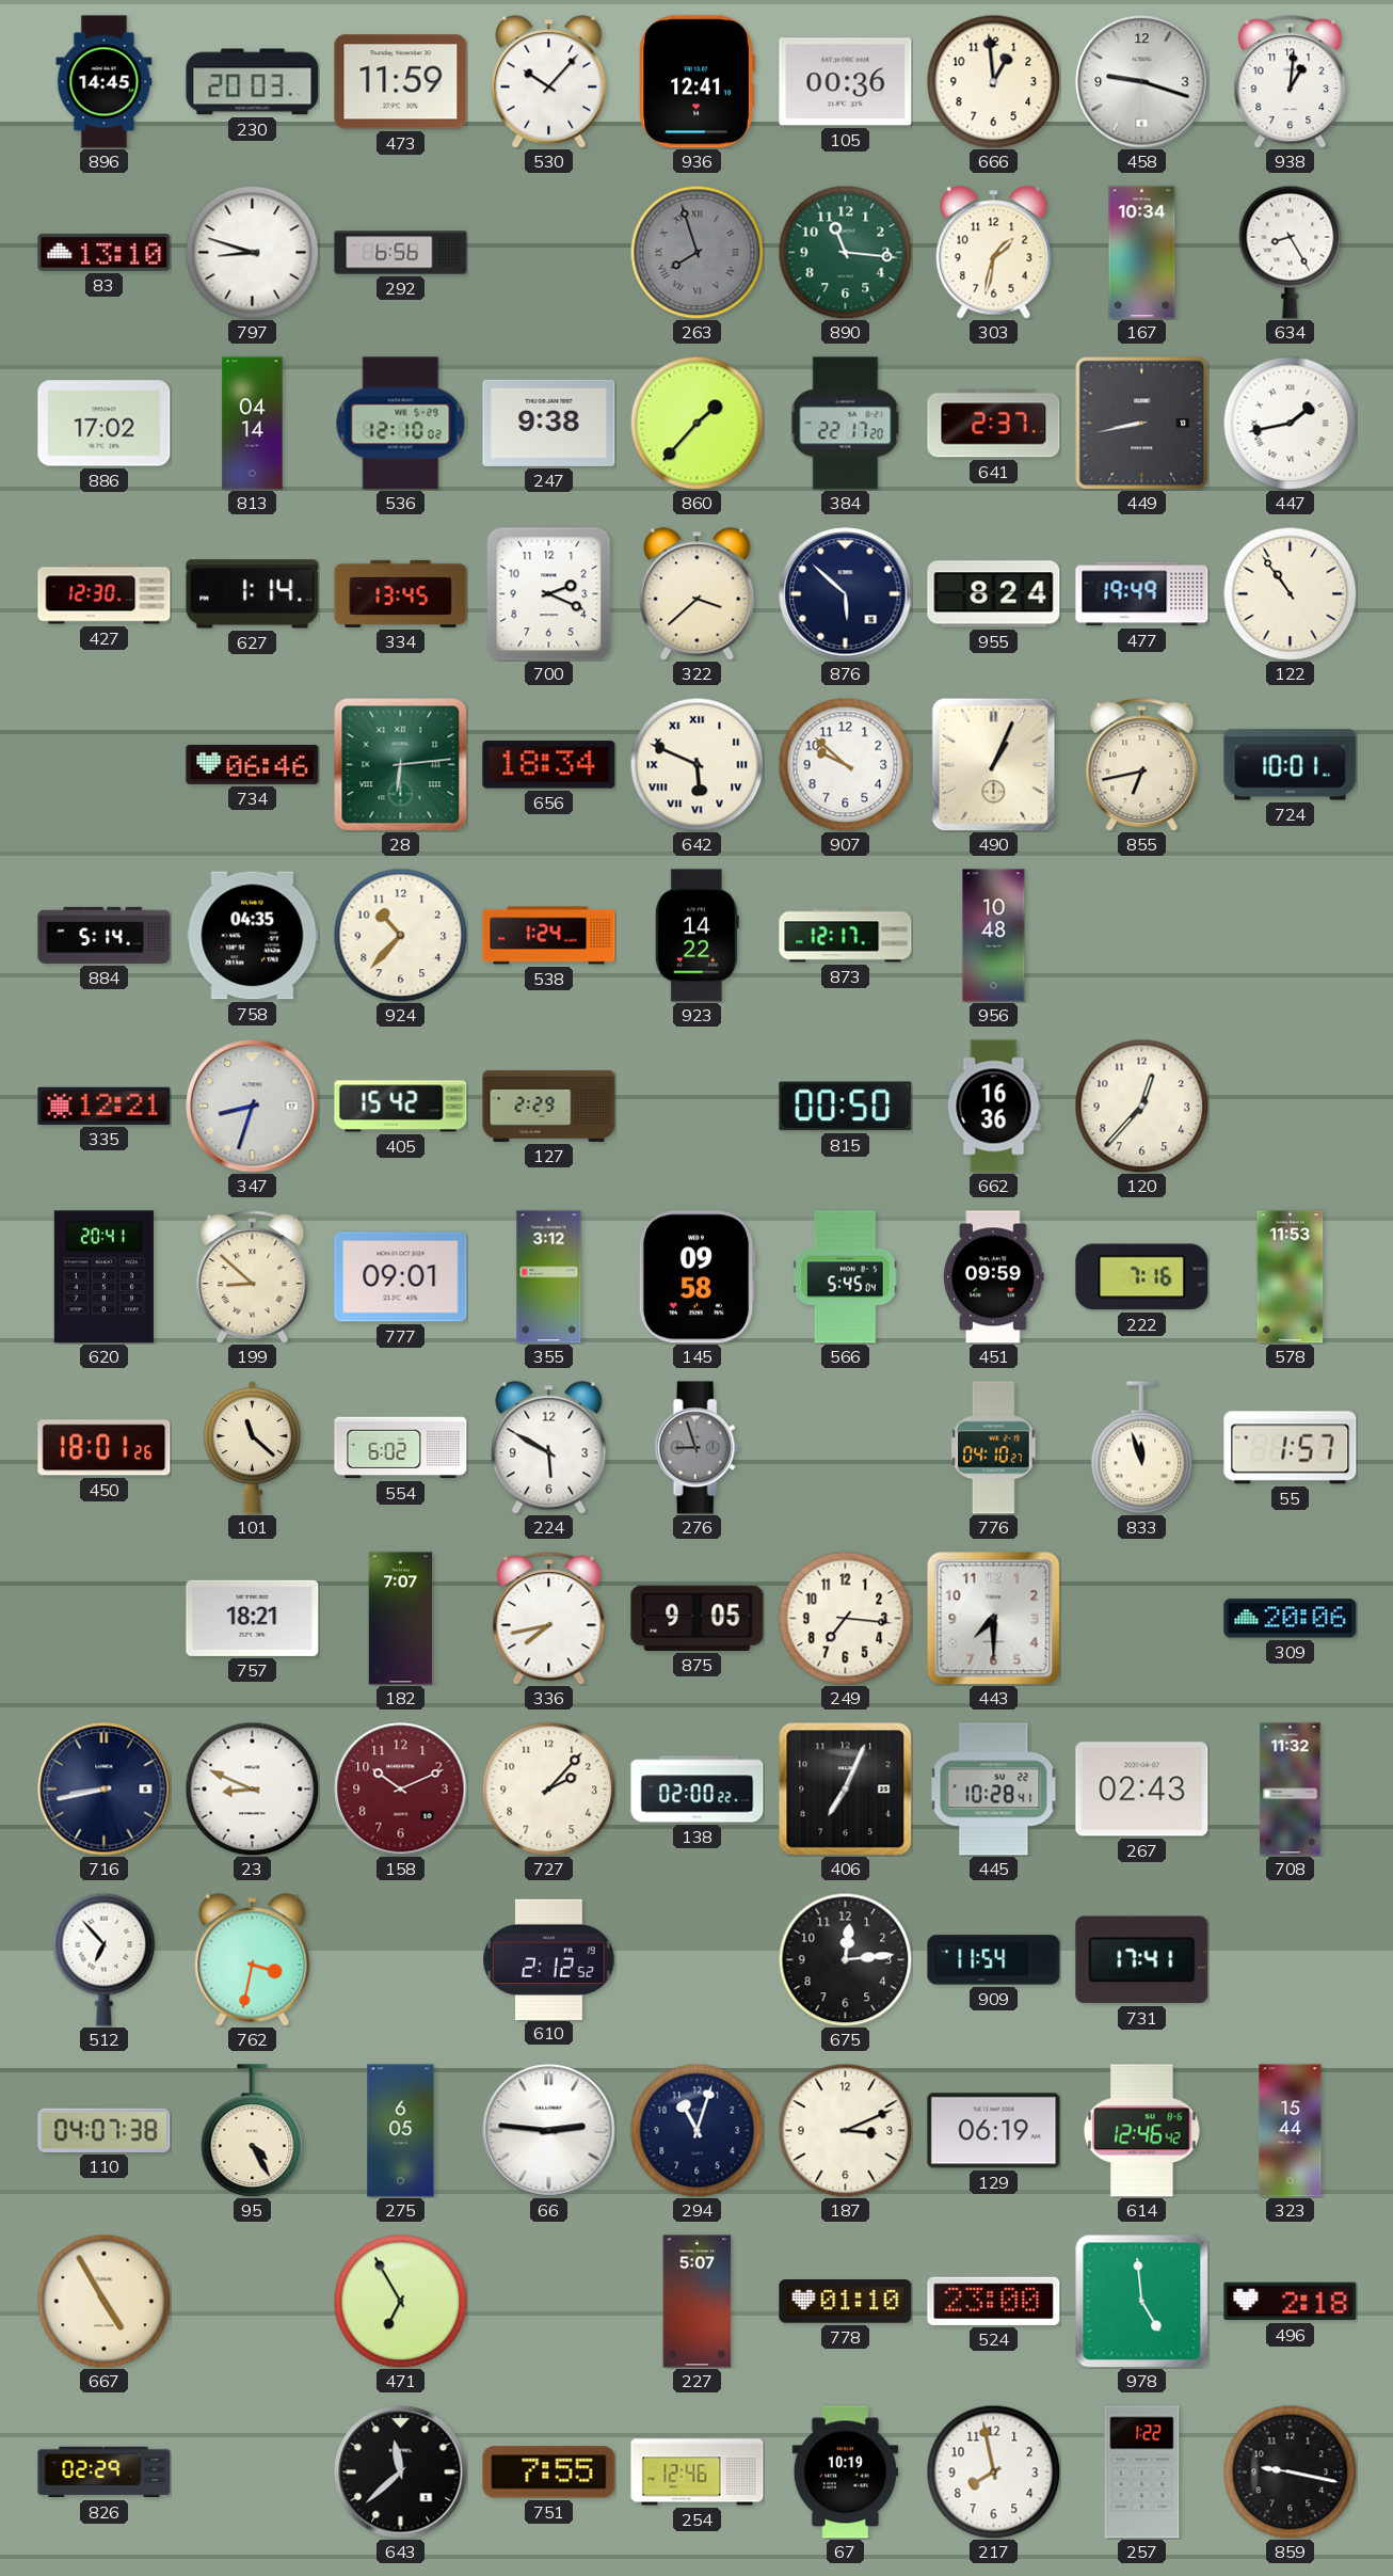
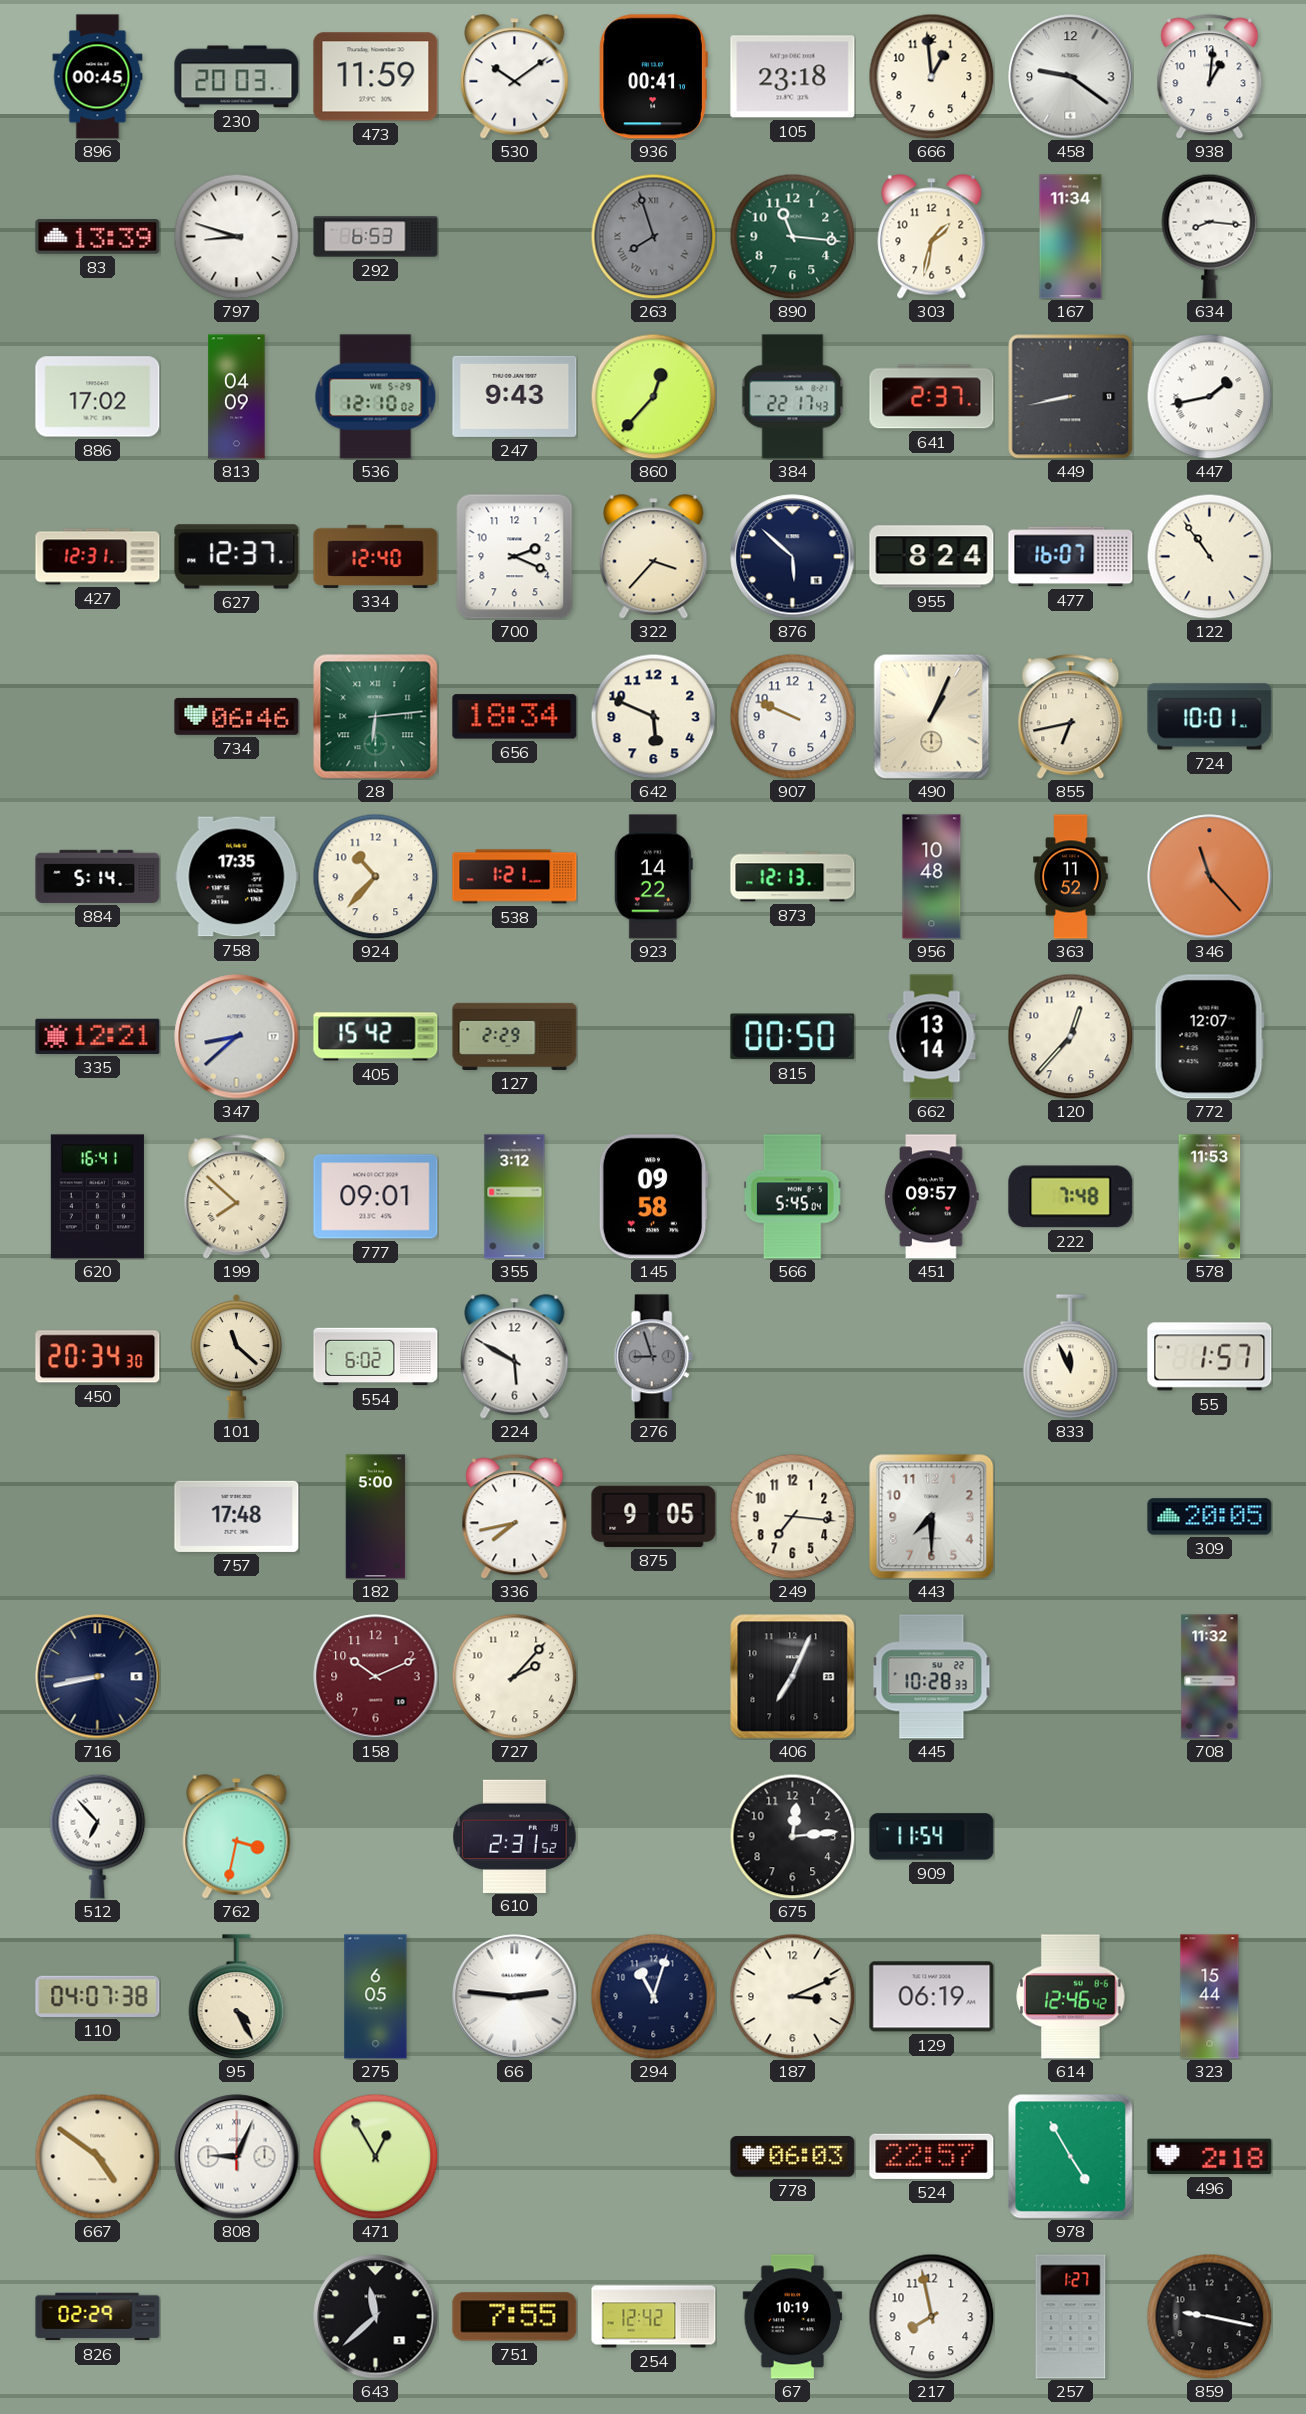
896: 14:45 -> 00:45
530: 10:07 -> 10:09
936: 12:41 -> 00:41
105: 00:36 -> 23:18
458: 9:18 -> 9:21
83: 13:10 -> 13:39
292: 6:56 -> 6:53
167: 10:34 -> 11:34
634: 8:25 -> 8:16
813: 04:14 -> 04:09
247: 9:38 -> 9:43
860: 1:37 -> 12:37
384: 22:17:20 -> 22:17:43
427: 12:30 -> 12:31
627: 1:14 -> 12:37
334: 13:45 -> 12:40
322: 3:38 -> 3:37
477: 19:49 -> 16:07
642 numerals: Roman -> Arabic
907: 9:52 -> 9:49
758: 04:35 -> 17:35
538: 1:24 -> 1:21
873: 12:17 -> 12:13
363: none -> 11:52
346: none -> 11:23
347: 8:33 -> 8:38
662: 16:36 -> 13:14
772: none -> 12:07
620: 20:41 -> 16:41
199: 8:52 -> 7:52
451: 09:59 -> 09:57
222: 7:16 -> 7:48
450: 18:01 -> 20:34
776: 04:10 -> none
833: 11:57 -> 11:56
757: 18:21 -> 17:48
182: 7:07 -> 5:00
309: 20:06 -> 20:05
23: 8:49 -> none
138: 02:00 -> none
445: 10:28:41 -> 10:28:33
267: 02:43 -> none
610: 2:12 -> 2:31
731: 17:41 -> none
667: 4:55 -> 4:51
808: none -> 9:04
471: 6:55 -> 12:55
227: 5:07 -> none
778: 01:10 -> 06:03
524: 23:00 -> 22:57
978: 4:59 -> 4:55
254: 12:46 -> 12:42
257: 1:22 -> 1:27
